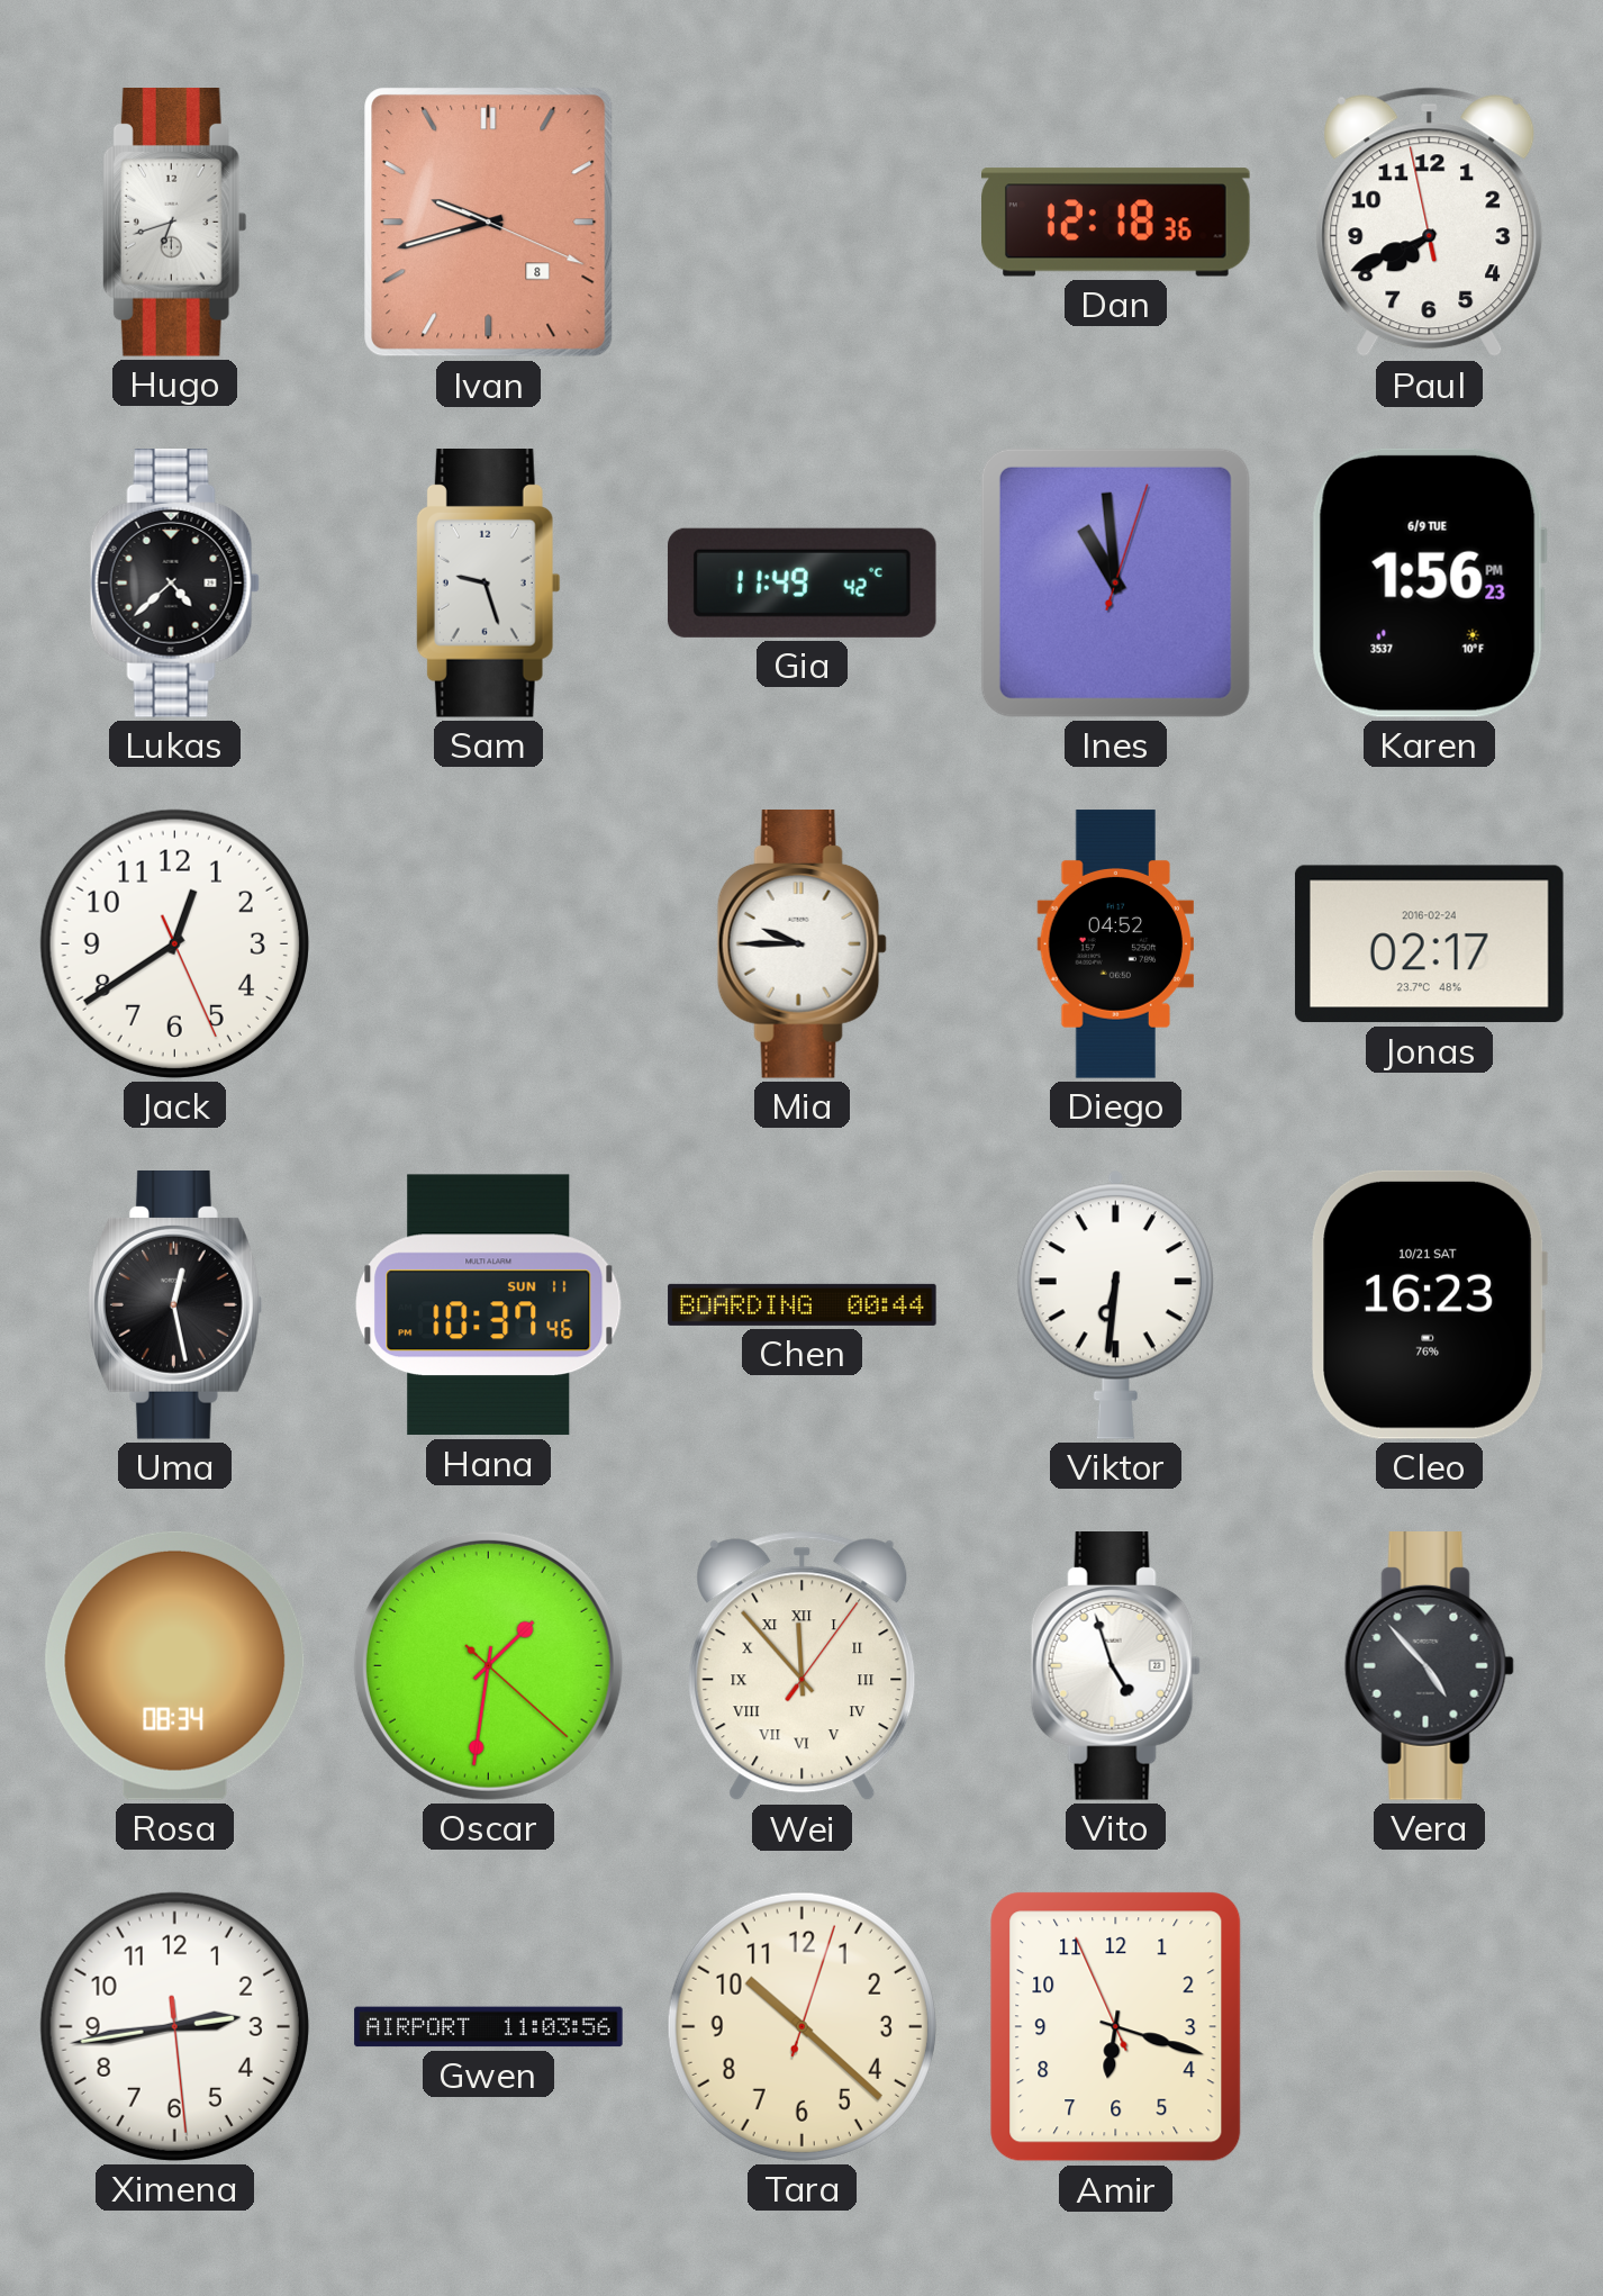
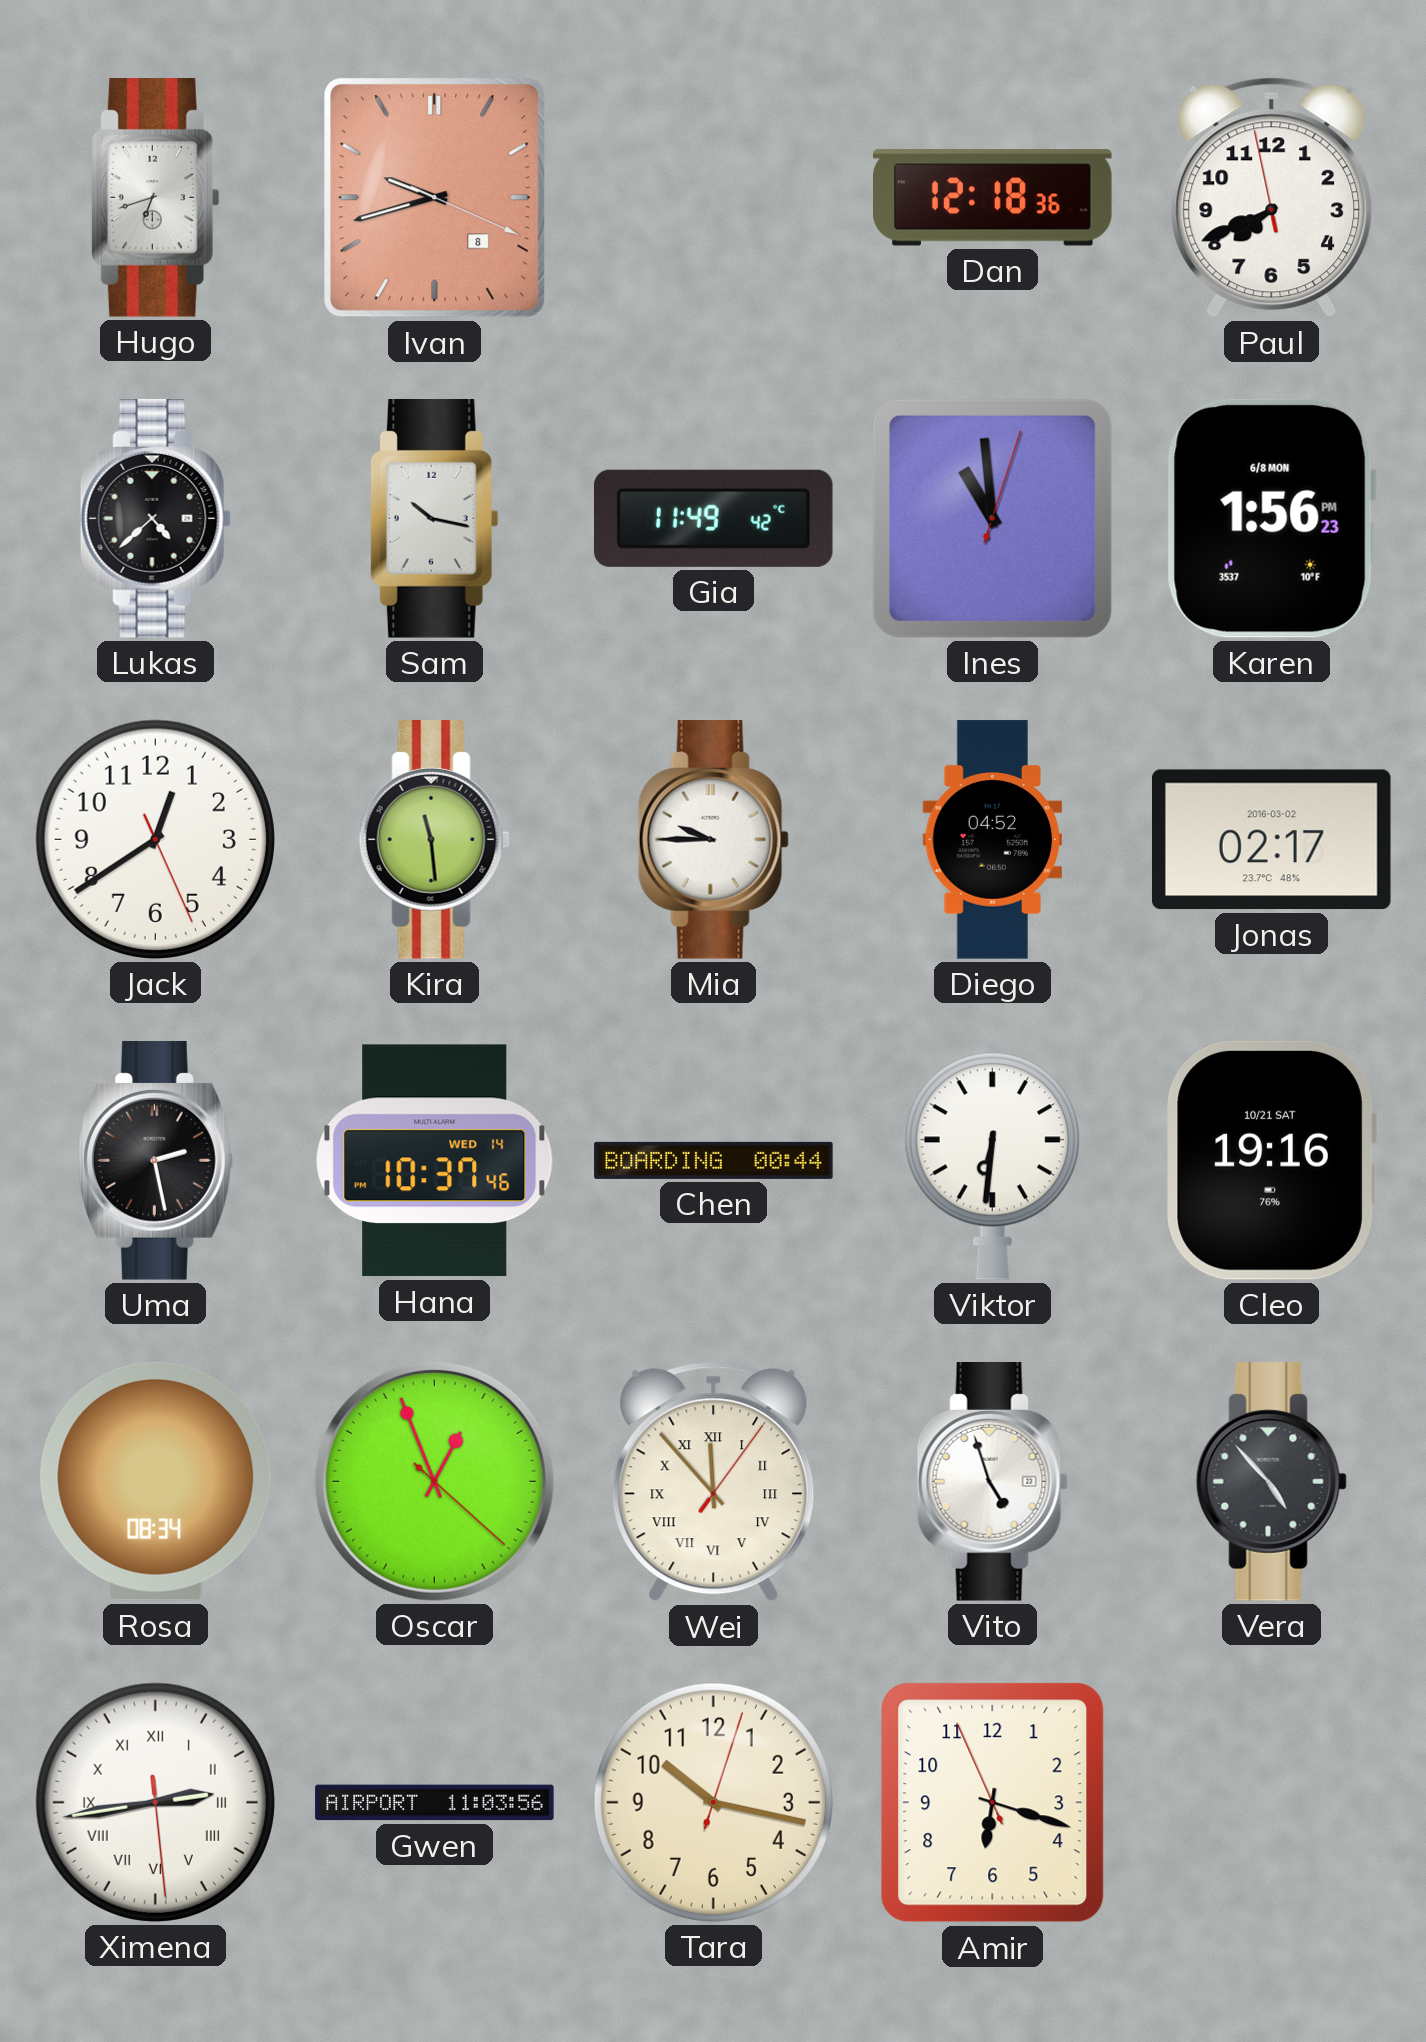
Sam: 9:27 -> 10:17
Karen date: 6/9 TUE -> 6/8 MON
Kira: none -> 11:29
Jonas date: 2016-02-24 -> 2016-03-02
Uma: 12:28 -> 2:28
Hana date: SUN 11 -> WED 14
Cleo: 16:23 -> 19:16
Oscar: 1:31 -> 12:56
Ximena numerals: Arabic -> Roman
Tara: 10:22 -> 10:17
